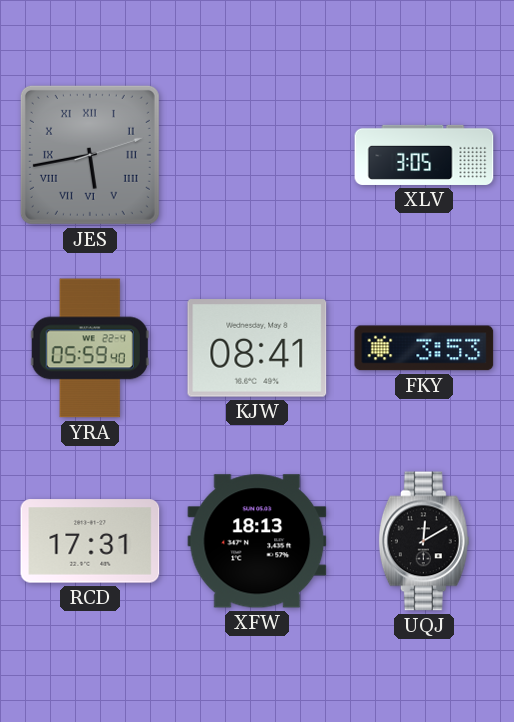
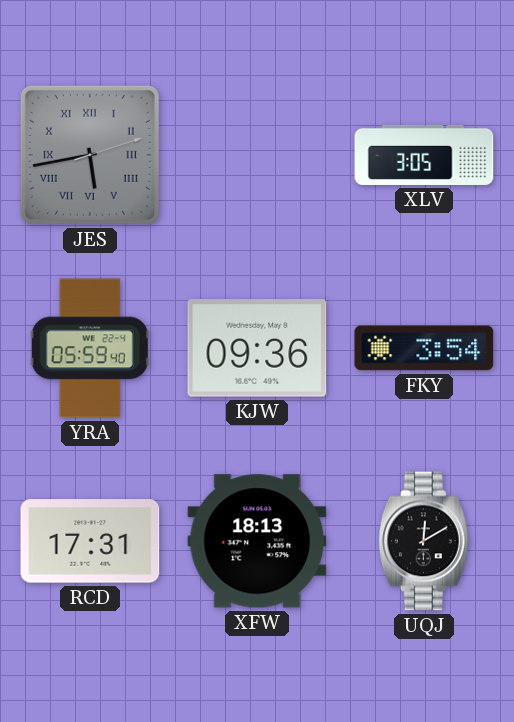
KJW: 08:41 -> 09:36
FKY: 3:53 -> 3:54
